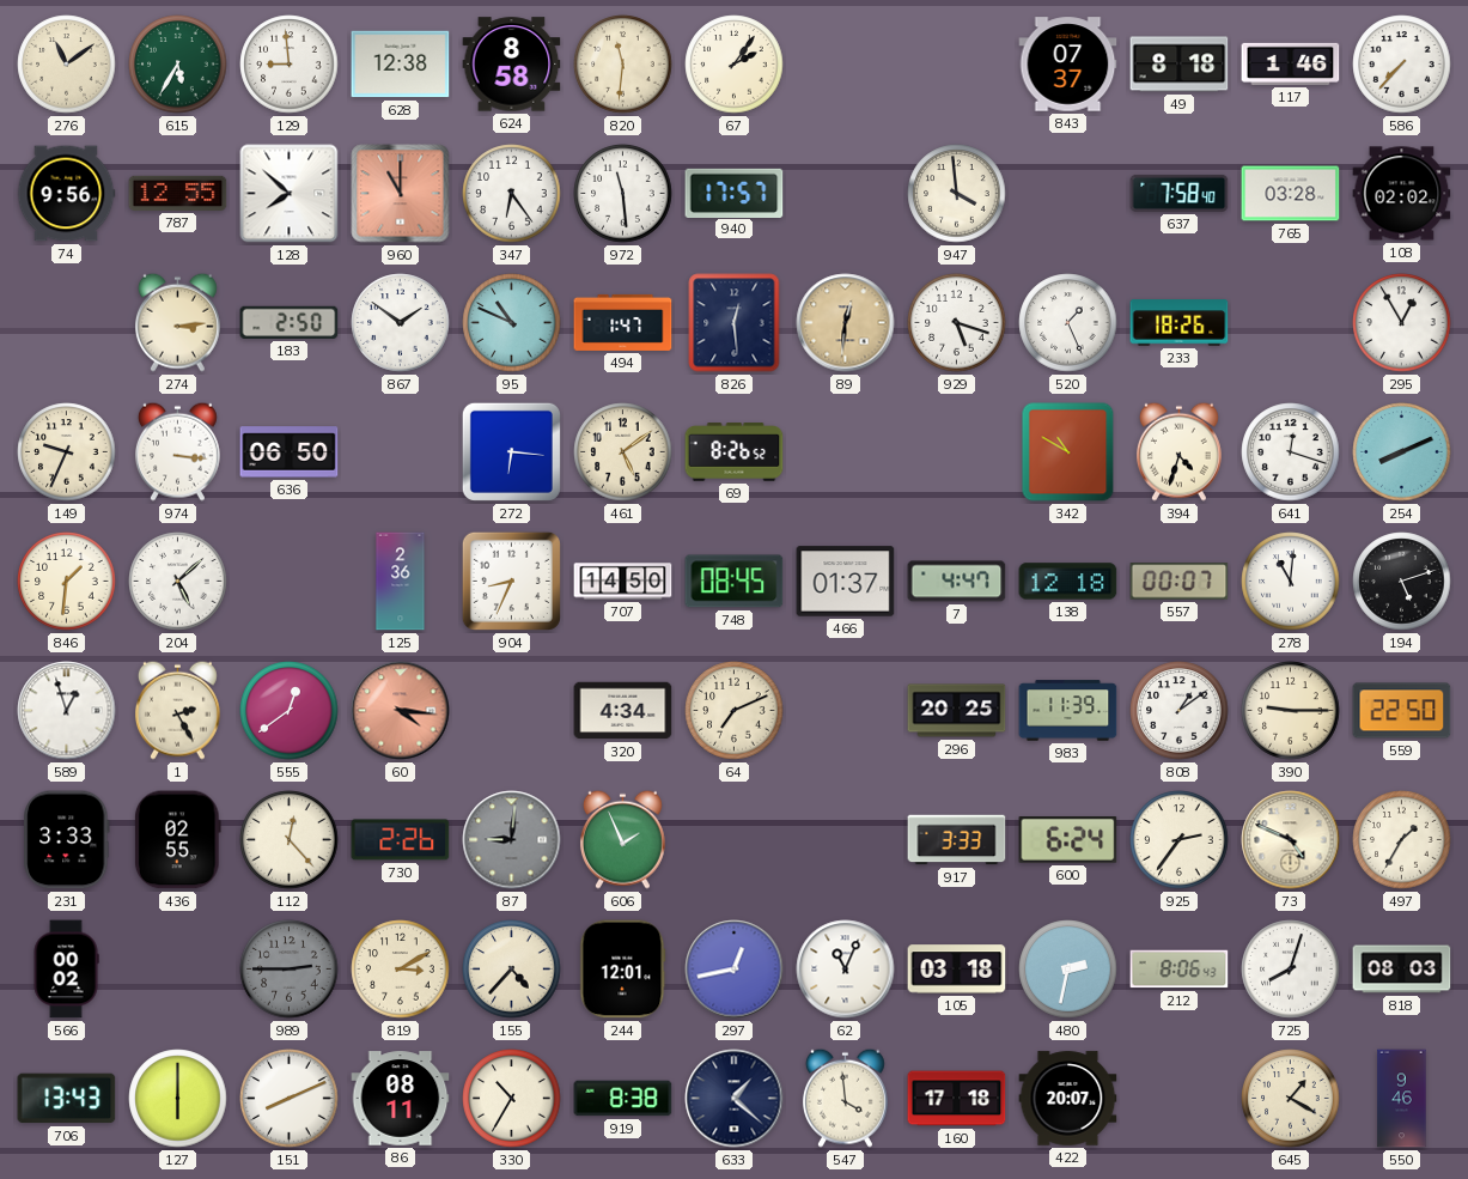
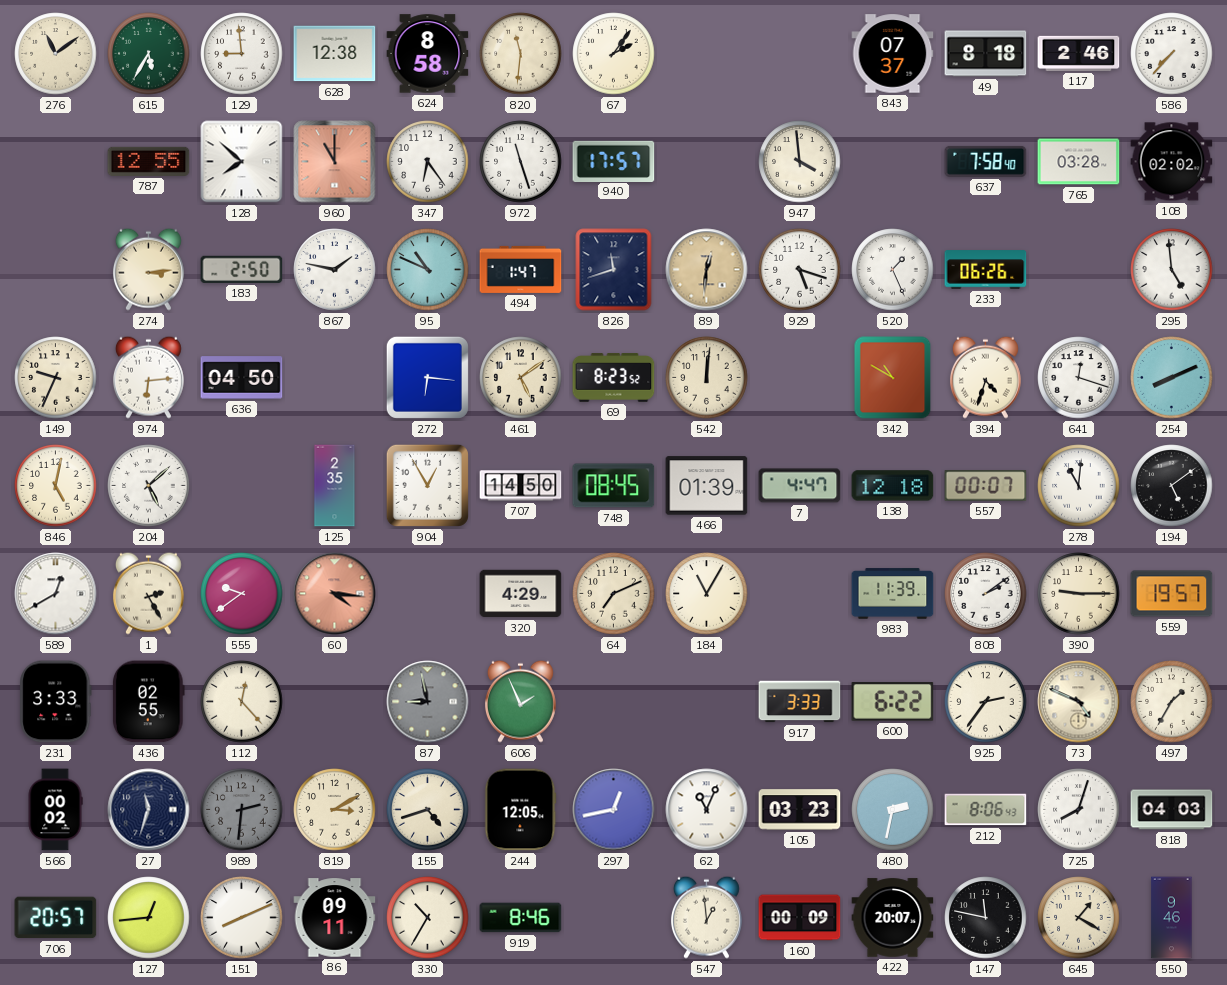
117: 1:46 -> 2:46
74: 9:56 -> none
972: 11:29 -> 11:27
867: 1:51 -> 1:47
826: 12:29 -> 11:42
233: 18:26 -> 06:26
295: 12:55 -> 4:59
974: 3:16 -> 6:14
636: 06:50 -> 04:50
69: 8:26 -> 8:23
542: none -> 12:01
846: 1:31 -> 5:02
125: 2:36 -> 2:35
904: 8:34 -> 12:55
466: 01:37 -> 01:39
194: 5:12 -> 5:09
589: 12:57 -> 12:40
555: 12:39 -> 9:39
320: 4:34 -> 4:29
184: none -> 11:05
296: 20:25 -> none
808: 1:09 -> 2:09
559: 22:50 -> 19:57
730: 2:26 -> none
87: 9:01 -> 8:58
600: 6:24 -> 6:22
27: none -> 11:33
989: 2:45 -> 2:31
155: 4:37 -> 4:42
244: 12:01 -> 12:05
105: 03:18 -> 03:23
818: 08:03 -> 04:03
706: 13:43 -> 20:57
127: 6:00 -> 12:44
86: 08:11 -> 09:11
919: 8:38 -> 8:46
633: 1:22 -> none
547: 3:59 -> 12:59
160: 17:18 -> 00:09
147: none -> 11:47
